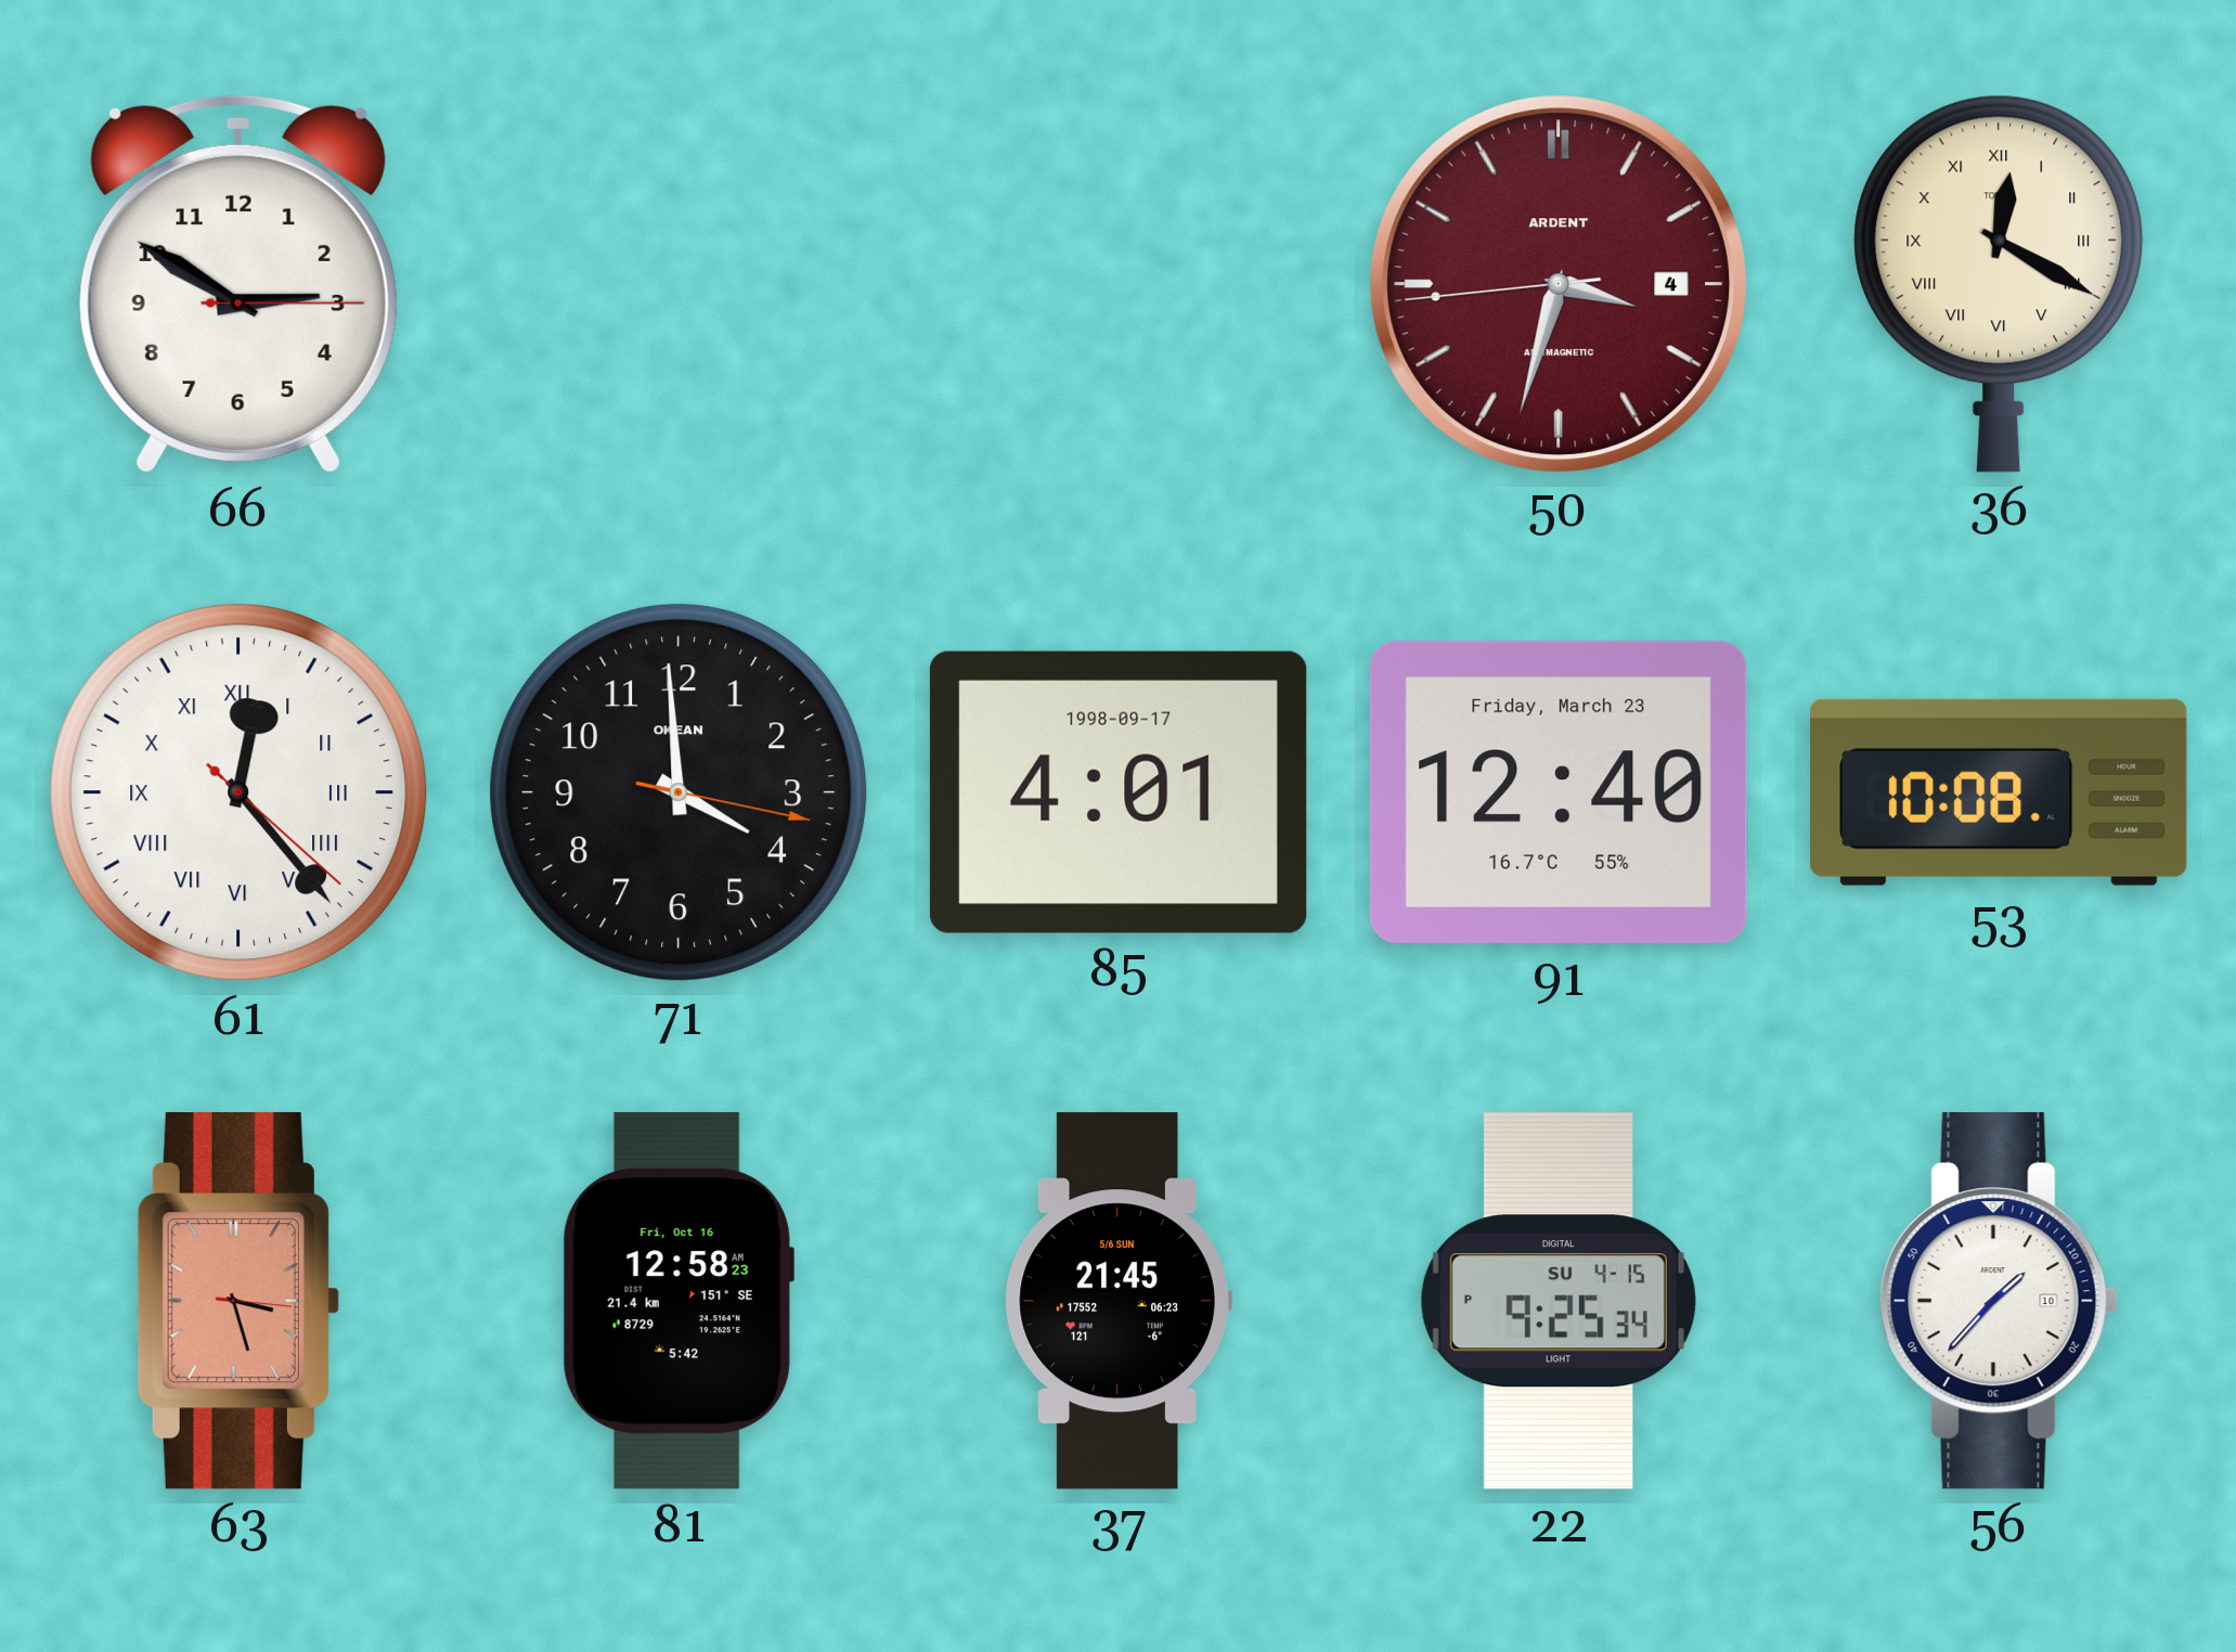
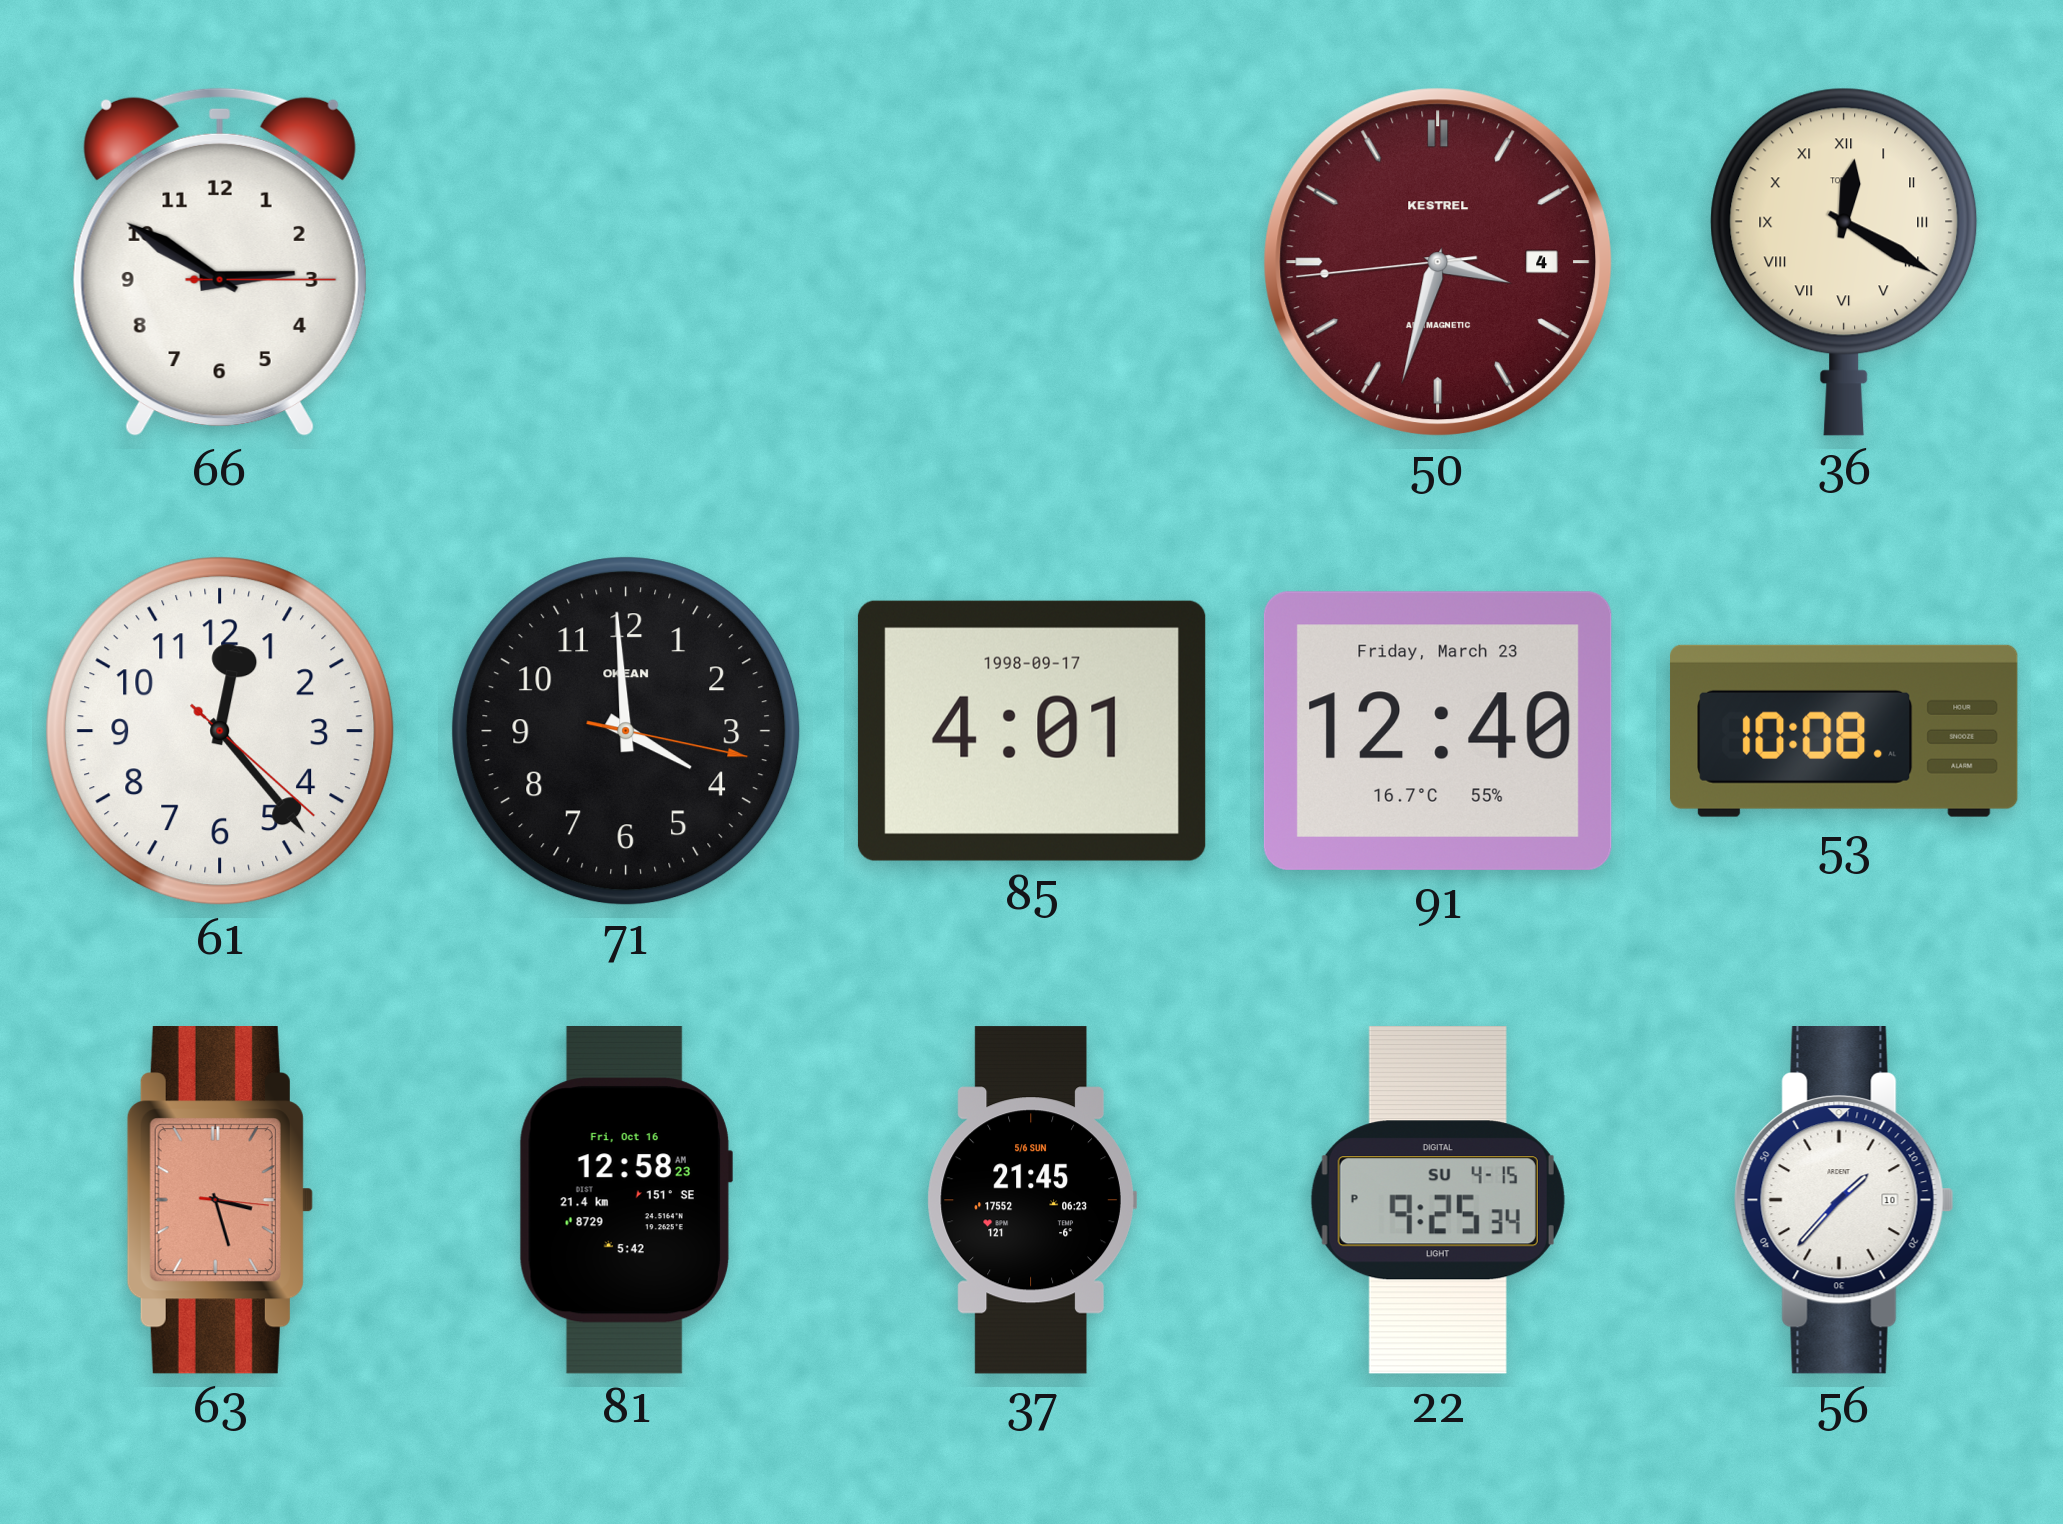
50 brand: ARDENT -> KESTREL
61 numerals: Roman -> Arabic
